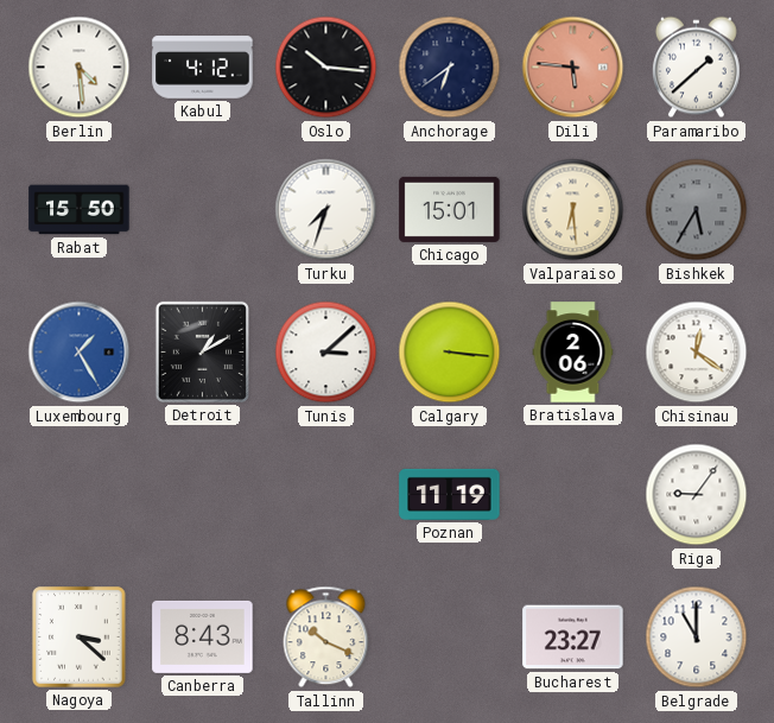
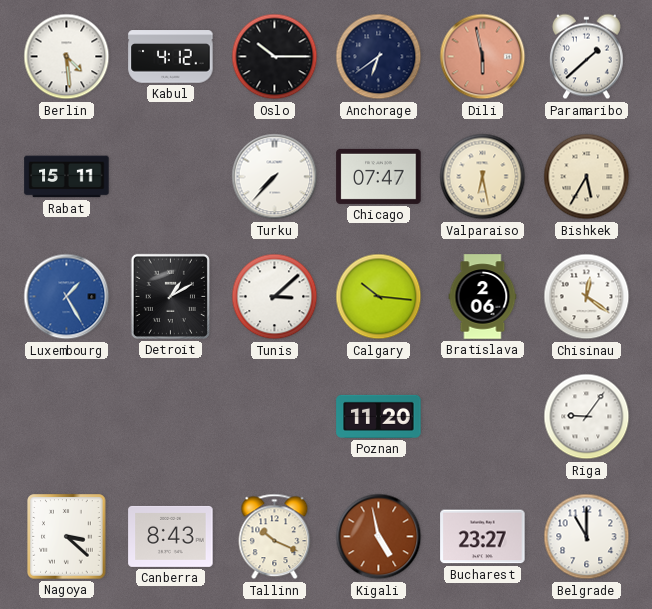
Oslo: 10:16 -> 10:15
Dili: 5:46 -> 5:58
Rabat: 15:50 -> 15:11
Turku: 7:33 -> 7:37
Chicago: 15:01 -> 07:47
Valparaiso: 6:29 -> 6:28
Bishkek dial: grey -> cream
Calgary: 3:16 -> 10:16
Poznan: 11:19 -> 11:20
Kigali: none -> 4:58
